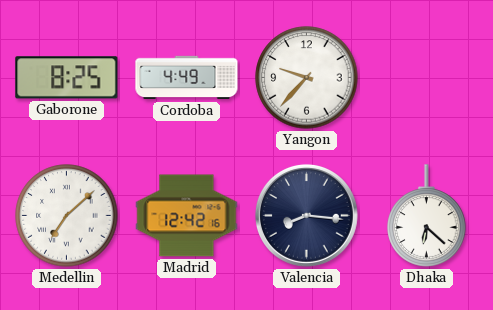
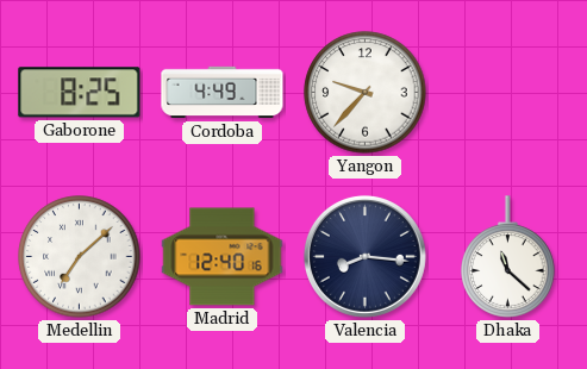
Madrid: 12:42 -> 12:40
Dhaka: 6:22 -> 11:22
